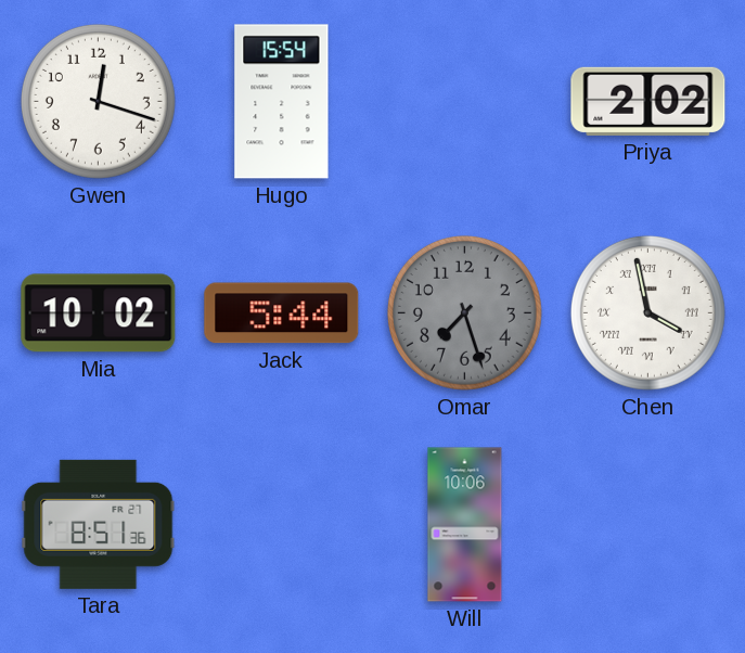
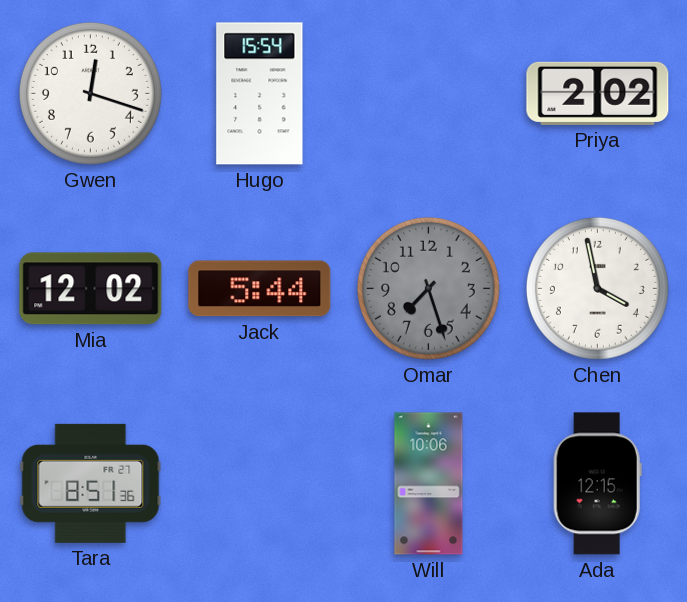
Mia: 10:02 -> 12:02
Chen numerals: Roman -> Arabic
Ada: none -> 12:15
